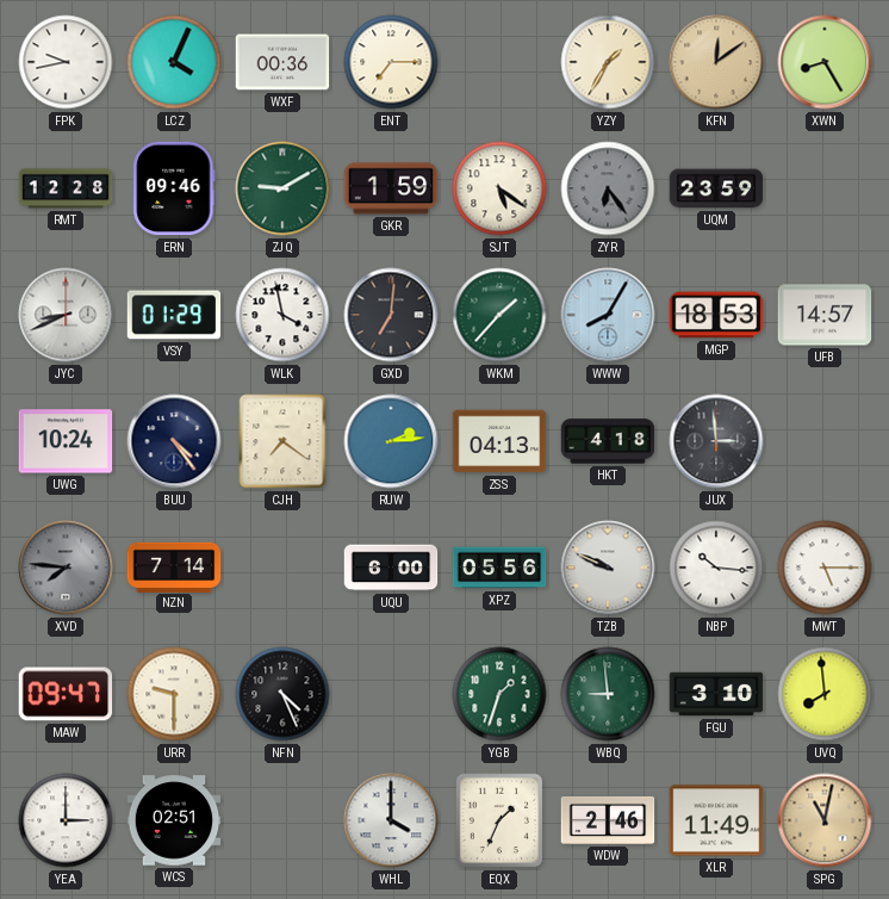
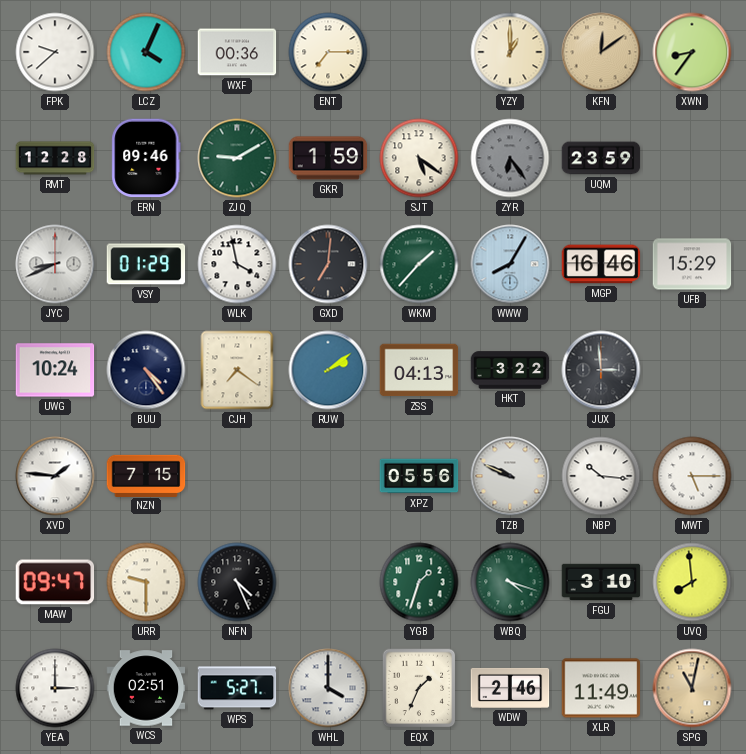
FPK: 9:43 -> 9:38
YZY: 1:35 -> 1:00
XWN: 8:25 -> 8:36
MGP: 18:53 -> 16:46
UFB: 14:57 -> 15:29
RUW: 2:14 -> 2:09
HKT: 4:18 -> 3:22
XVD: 7:46 -> 1:46
XVD dial: grey -> white
NZN: 7:14 -> 7:15
UQU: 6:00 -> none
WBQ: 8:59 -> 4:18
WPS: none -> 5:27
